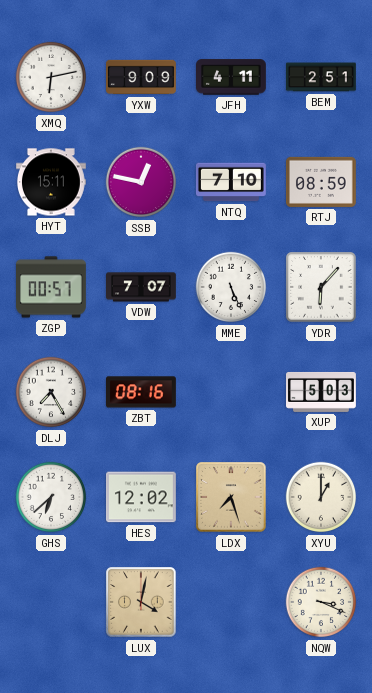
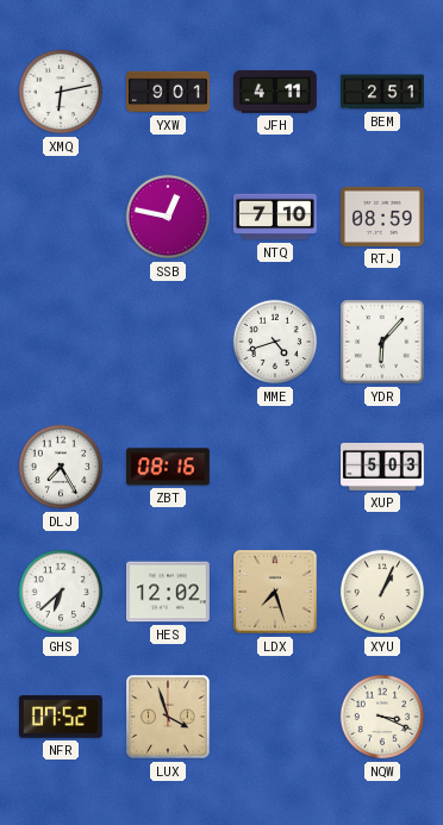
YXW: 9:09 -> 9:01
HYT: 15:11 -> none
ZGP: 00:57 -> none
VDW: 7:07 -> none
MME: 5:26 -> 4:42
XYU: 1:00 -> 1:04
NFR: none -> 07:52
LUX: 4:02 -> 3:57
